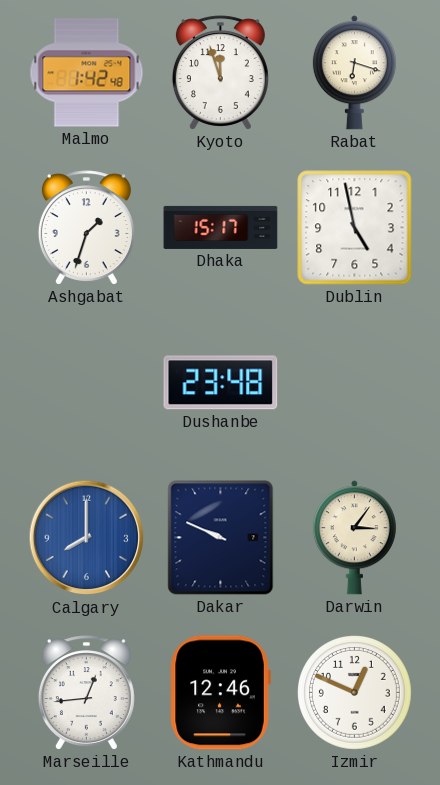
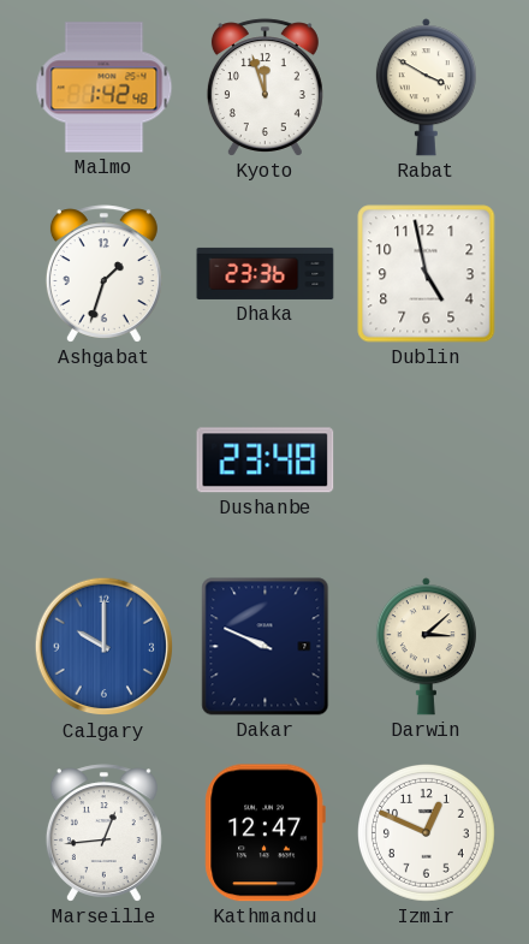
Rabat: 6:18 -> 3:50
Dhaka: 15:17 -> 23:36
Calgary: 8:00 -> 10:00
Darwin: 3:06 -> 3:08
Kathmandu: 12:46 -> 12:47
